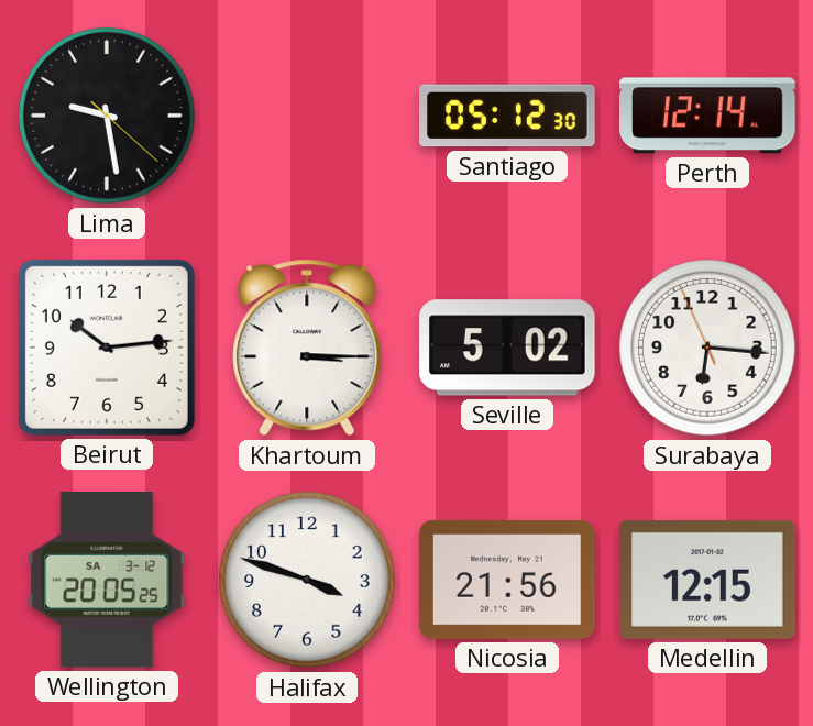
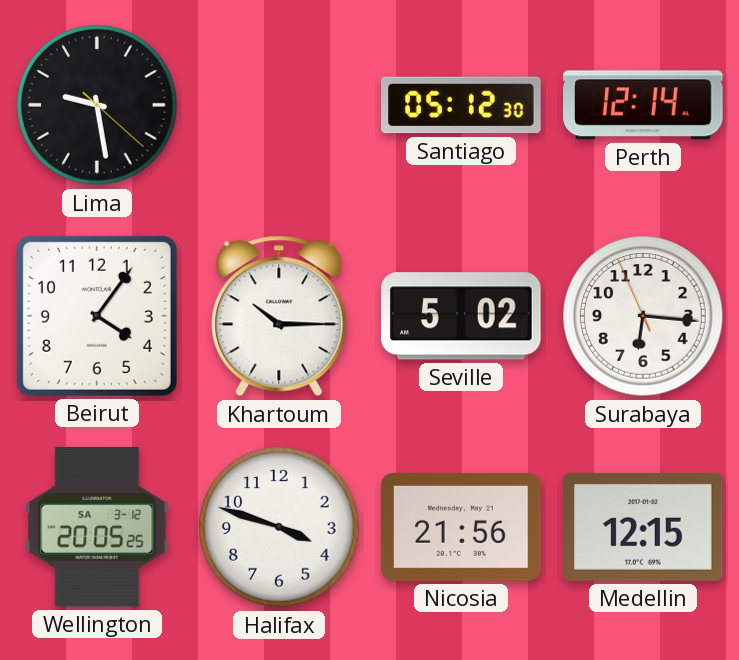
Beirut: 10:14 -> 4:06
Khartoum: 3:15 -> 10:15
